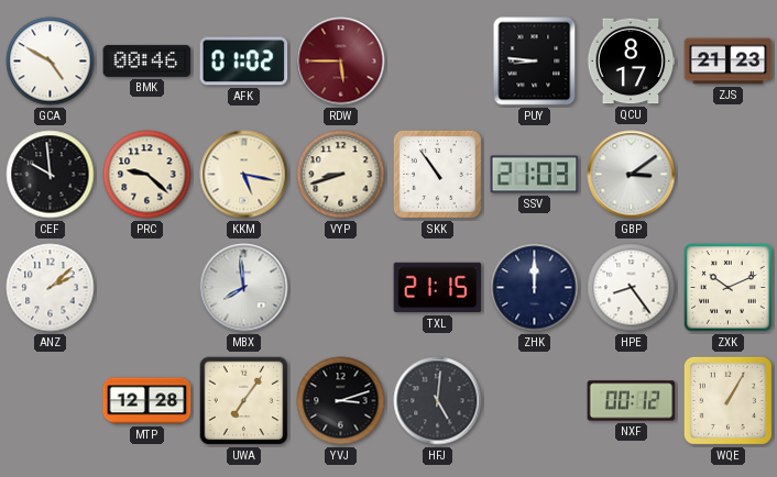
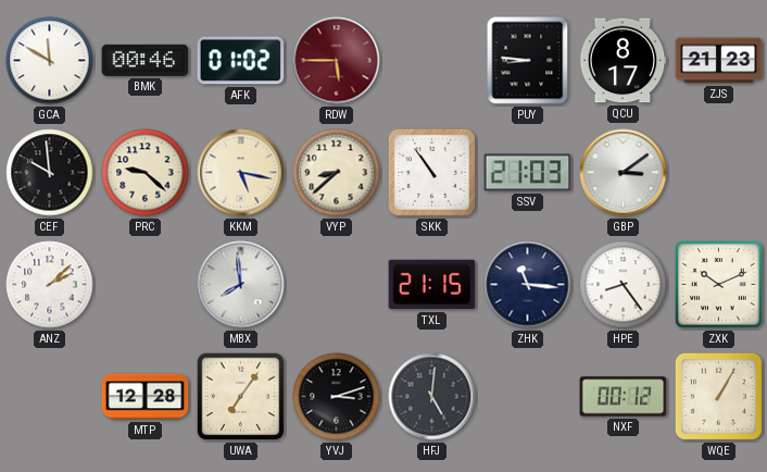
GCA: 4:50 -> 11:50
VYP: 8:42 -> 8:38
ZHK: 12:00 -> 11:16
